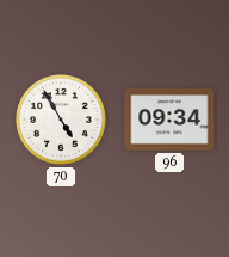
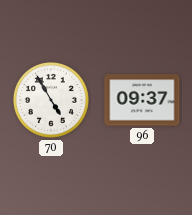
96: 09:34 -> 09:37
